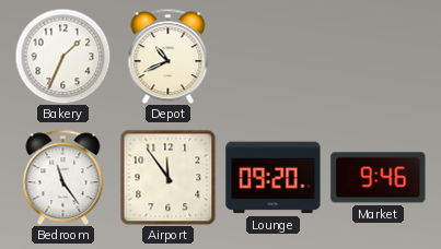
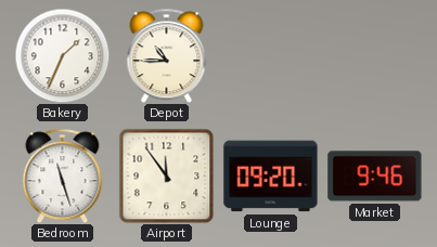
Depot: 10:41 -> 10:45
Bedroom: 11:24 -> 11:27
